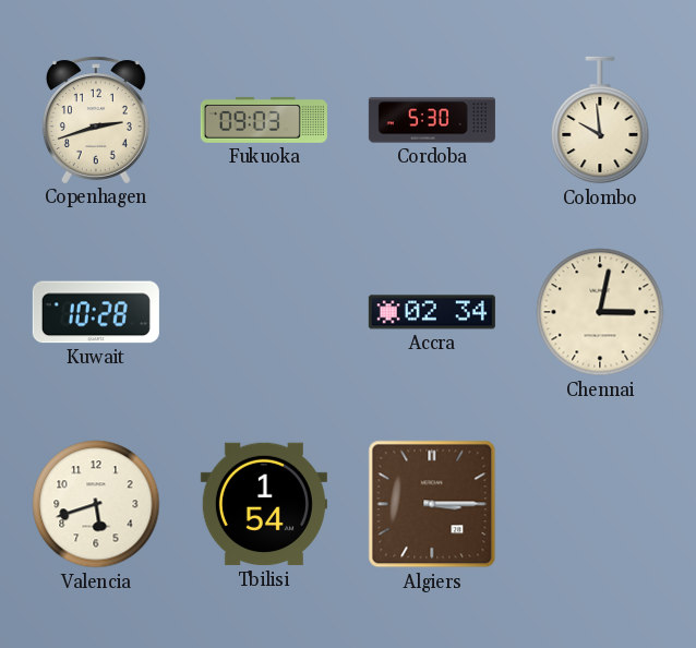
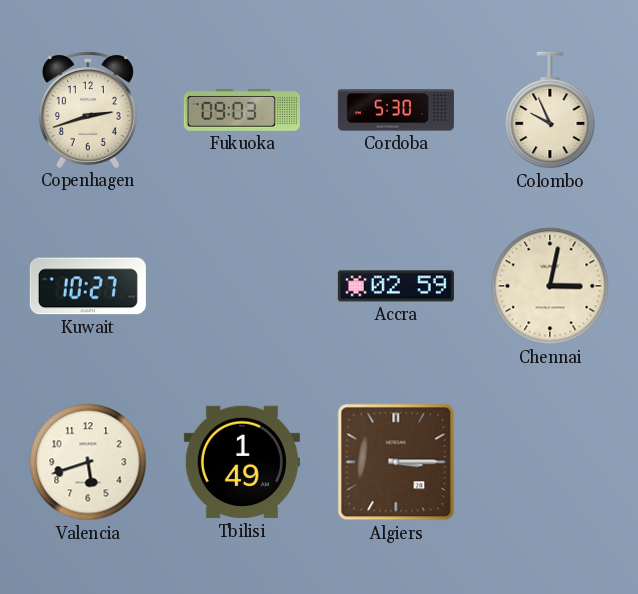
Colombo: 9:59 -> 9:56
Kuwait: 10:28 -> 10:27
Accra: 02:34 -> 02:59
Tbilisi: 1:54 -> 1:49
